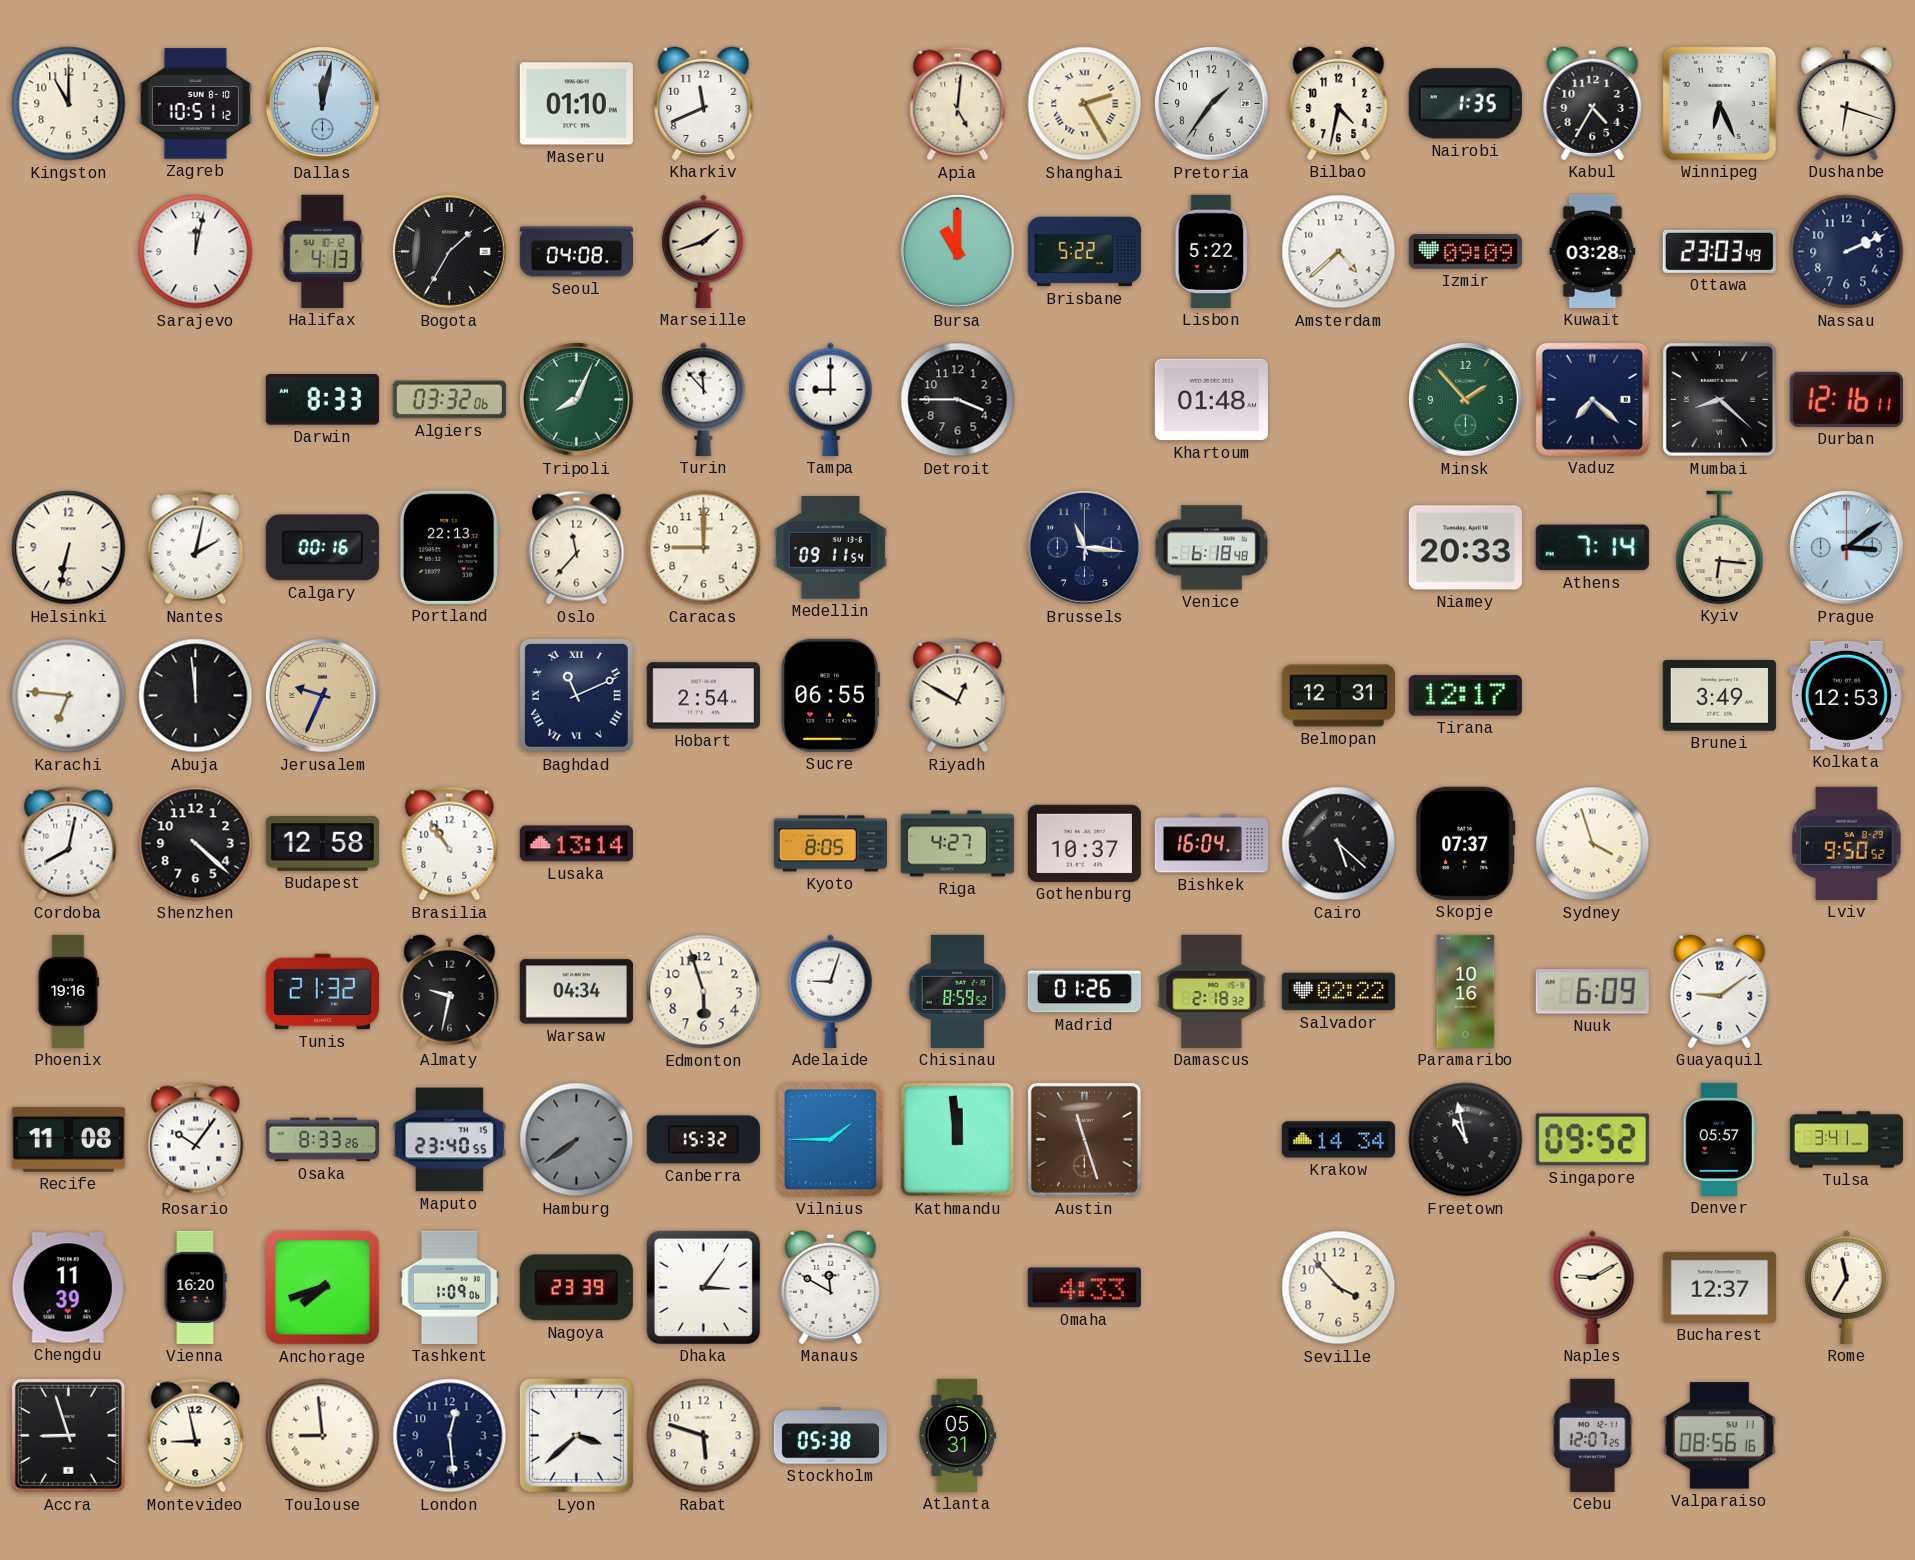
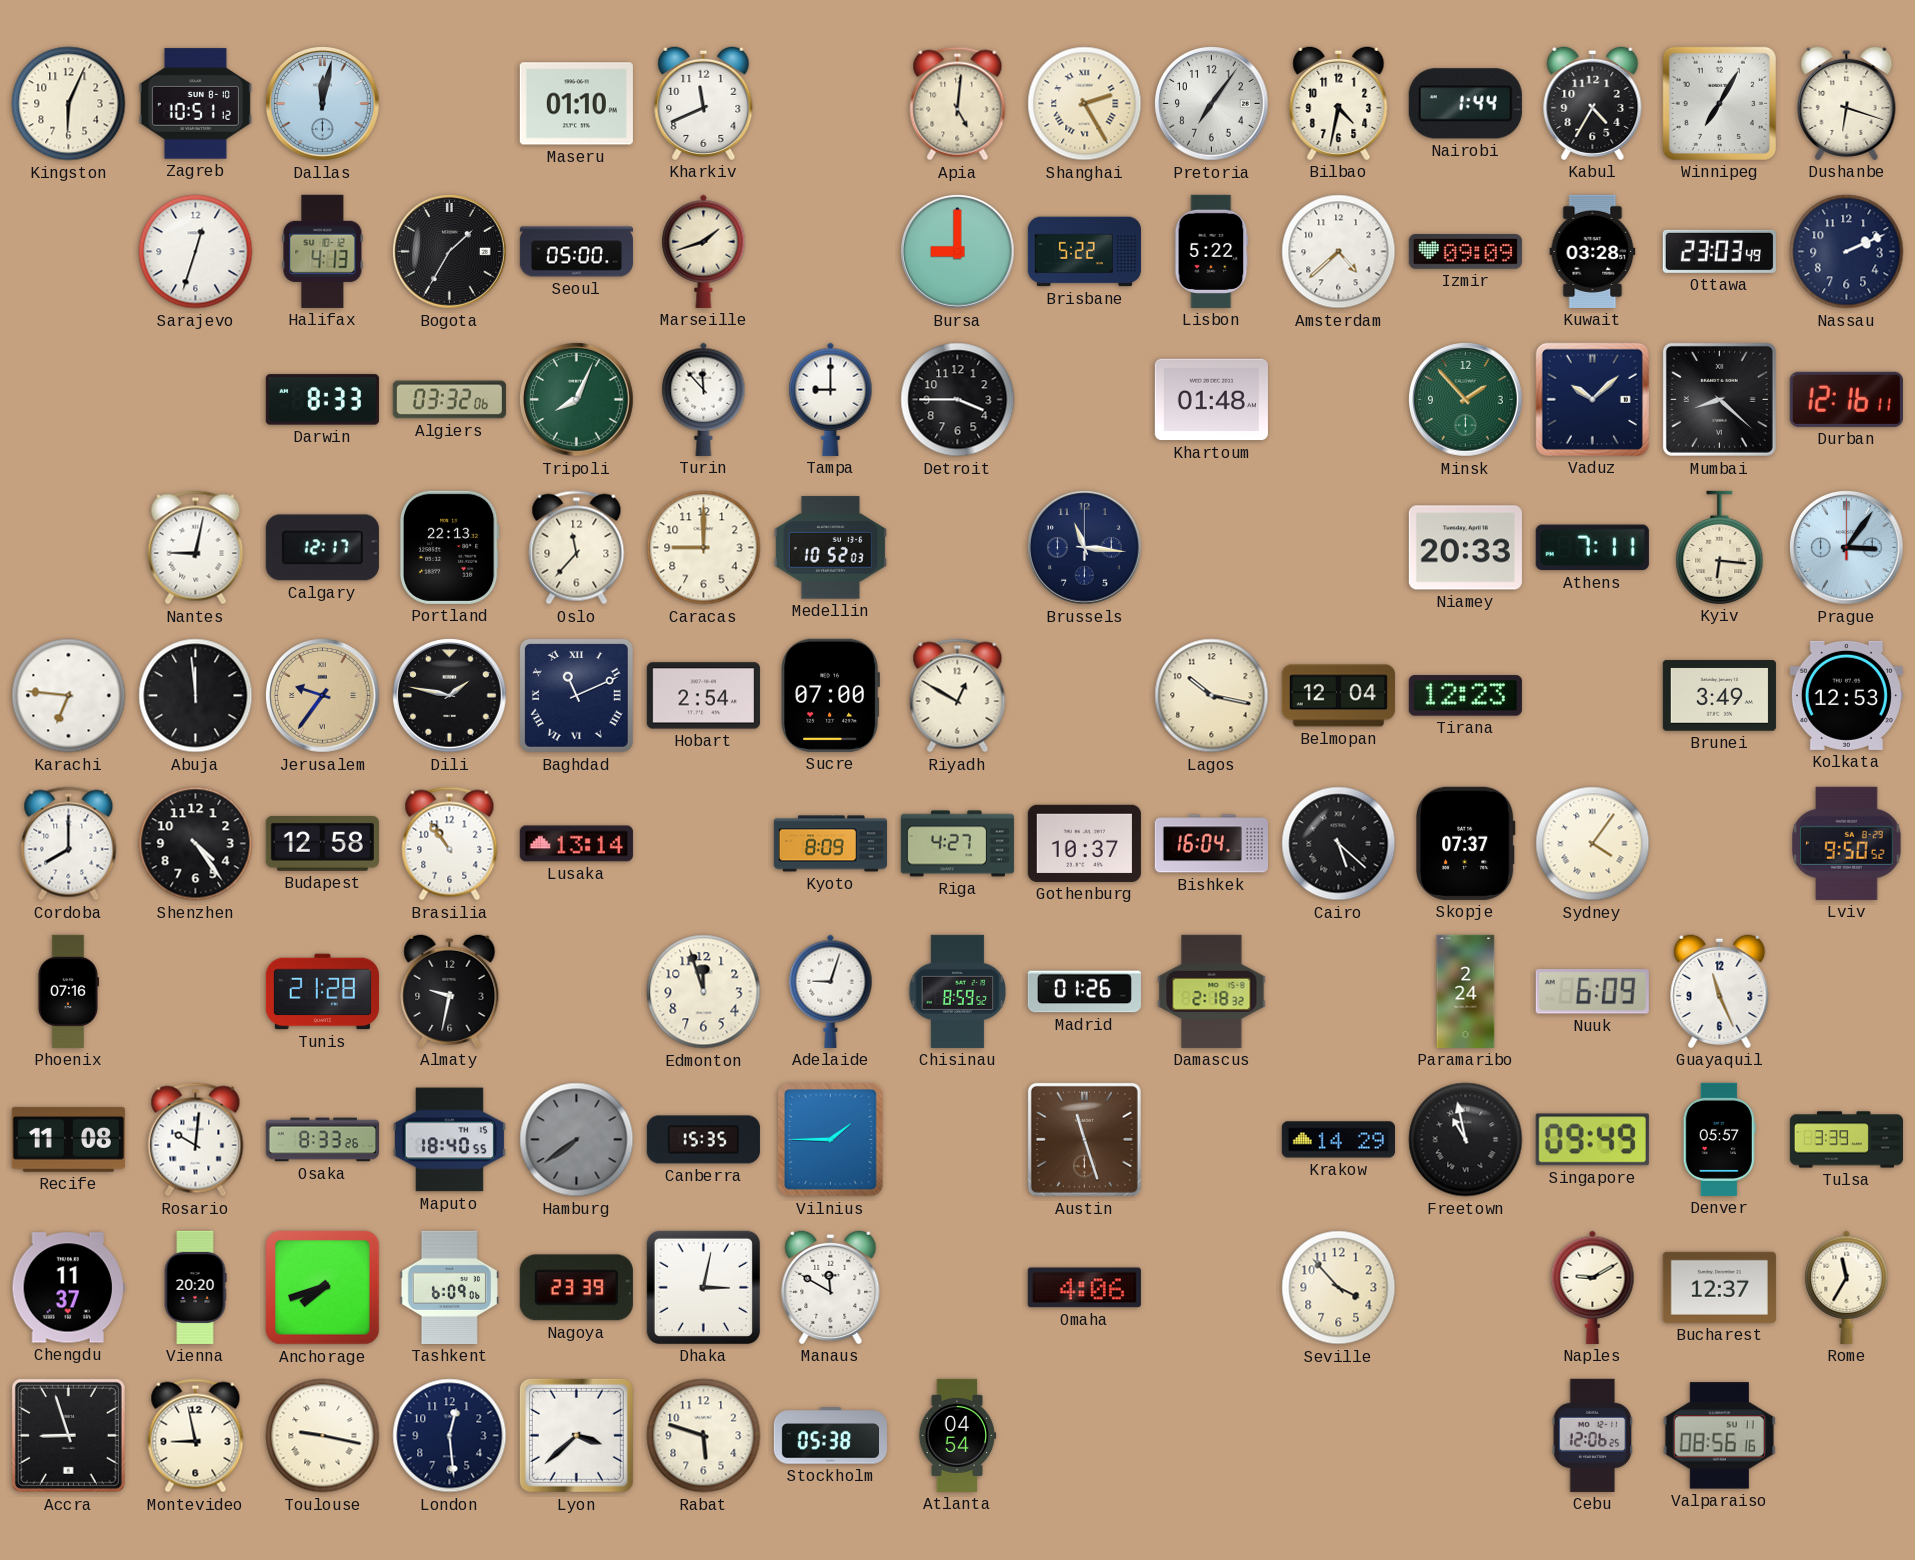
Kingston: 11:00 -> 6:04
Pretoria: 1:36 -> 7:06
Nairobi: 1:35 -> 1:44
Winnipeg: 6:26 -> 7:05
Sarajevo: 12:02 -> 12:33
Seoul: 04:08 -> 05:00
Bursa: 11:00 -> 9:00
Vaduz: 7:22 -> 10:08
Helsinki: 6:32 -> none
Nantes: 2:02 -> 9:02
Calgary: 00:16 -> 12:17
Medellin: 09:11 -> 10:52
Venice: 6:18 -> none
Athens: 7:14 -> 7:11
Prague: 3:09 -> 3:06
Jerusalem: 9:34 -> 9:36
Dili: none -> 1:47
Sucre: 06:55 -> 07:00
Lagos: none -> 10:17
Belmopan: 12:31 -> 12:04
Tirana: 12:17 -> 12:23
Cordoba: 8:02 -> 8:00
Shenzhen: 4:22 -> 4:24
Kyoto: 8:05 -> 8:09
Sydney: 3:57 -> 4:06
Phoenix: 19:16 -> 07:16
Tunis: 21:32 -> 21:28
Warsaw: 04:34 -> none
Edmonton: 5:57 -> 11:57
Salvador: 02:22 -> none
Paramaribo: 10:16 -> 2:24
Guayaquil: 9:09 -> 11:26
Rosario: 10:06 -> 10:01
Maputo: 23:40 -> 18:40
Canberra: 15:32 -> 15:35
Kathmandu: 11:59 -> none
Krakow: 14:34 -> 14:29
Singapore: 09:52 -> 09:49
Tulsa: 3:41 -> 3:39
Chengdu: 11:39 -> 11:37
Vienna: 16:20 -> 20:20
Tashkent: 1:09 -> 6:09
Dhaka: 3:06 -> 3:02
Omaha: 4:33 -> 4:06
Toulouse: 8:59 -> 9:17
Atlanta: 05:31 -> 04:54
Cebu: 12:07 -> 12:06
